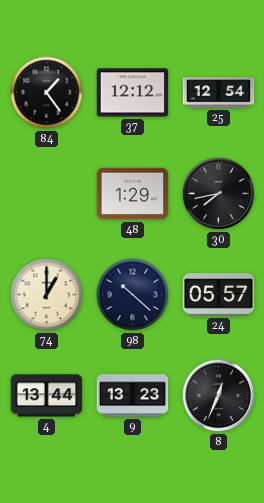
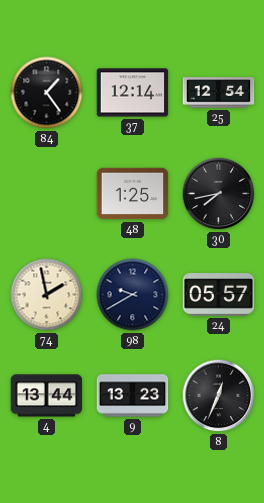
37: 12:12 -> 12:14
48: 1:29 -> 1:25
74: 1:00 -> 1:58
98: 10:22 -> 9:40
